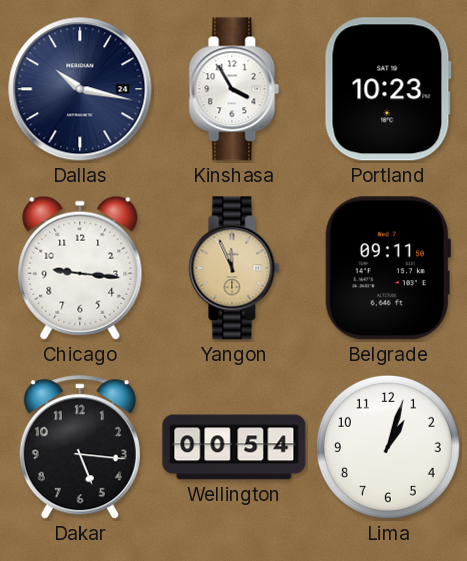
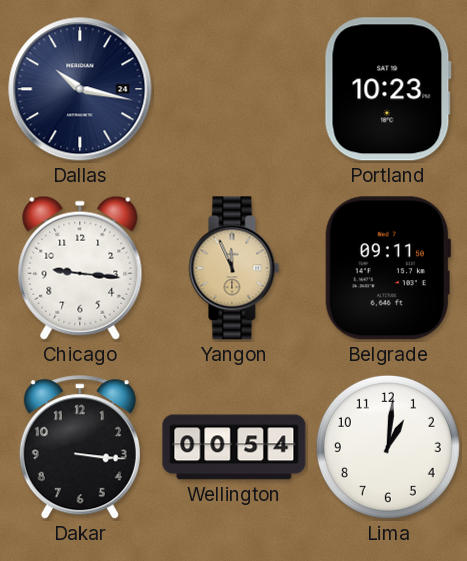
Kinshasa: 3:55 -> none
Dakar: 5:16 -> 3:16
Lima: 1:03 -> 1:01
